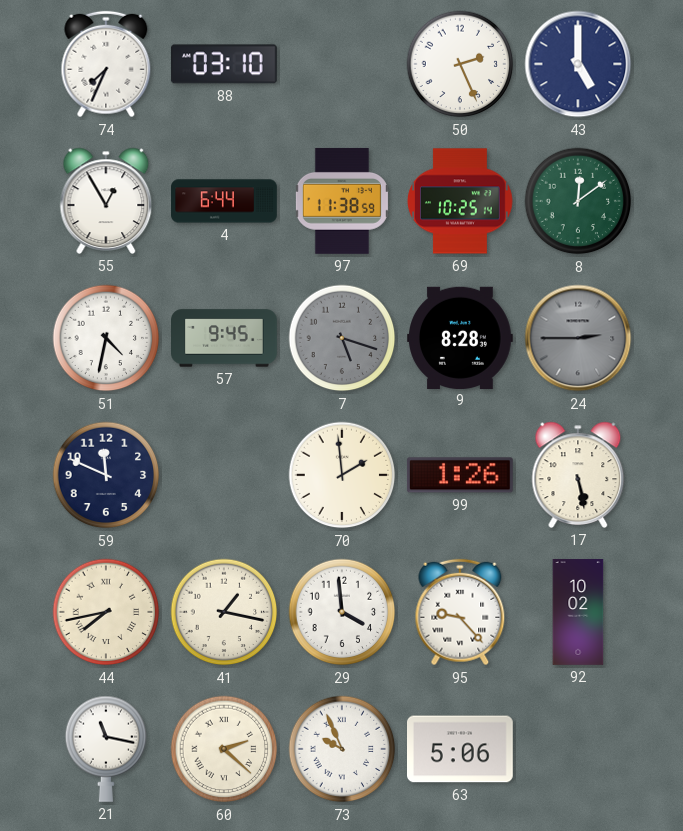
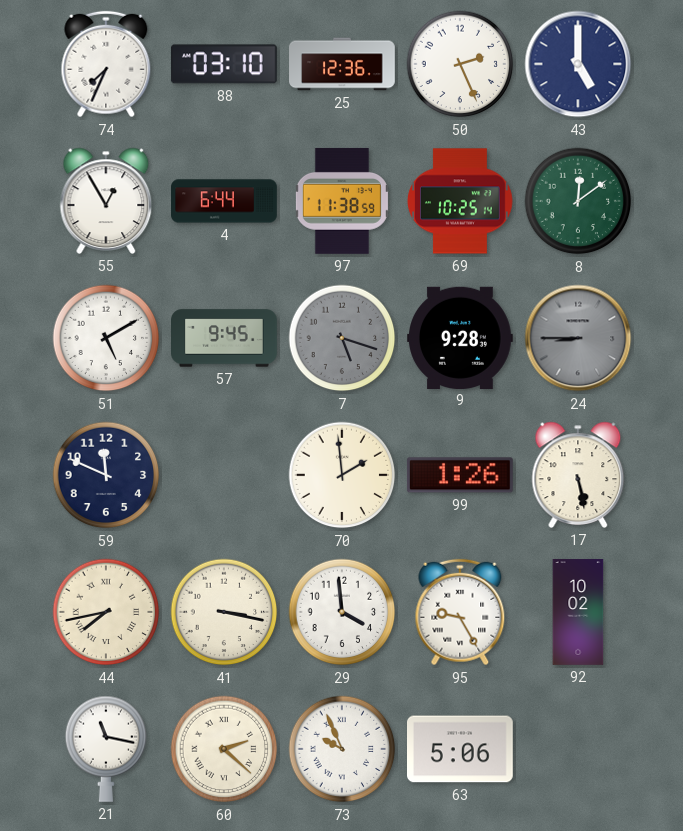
25: none -> 12:36
51: 4:32 -> 5:10
9: 8:28 -> 9:28
24: 2:45 -> 8:45
41: 1:17 -> 3:17
95: 9:23 -> 9:25
